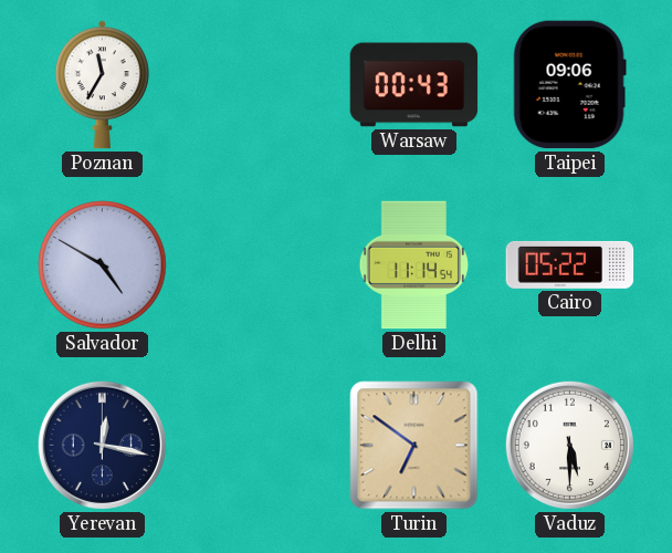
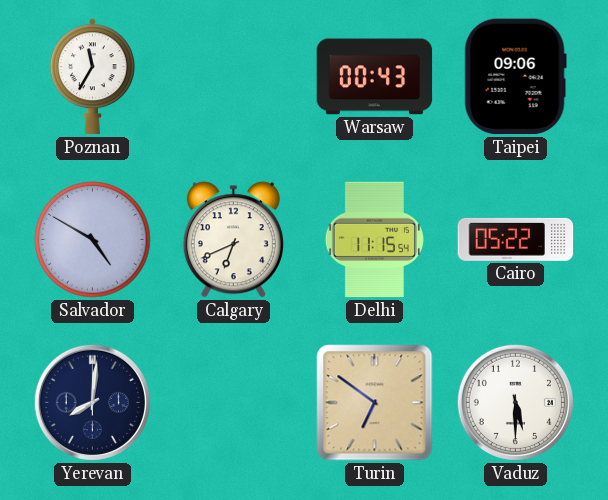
Calgary: none -> 6:41
Delhi: 11:14 -> 11:15
Yerevan: 12:17 -> 8:01
